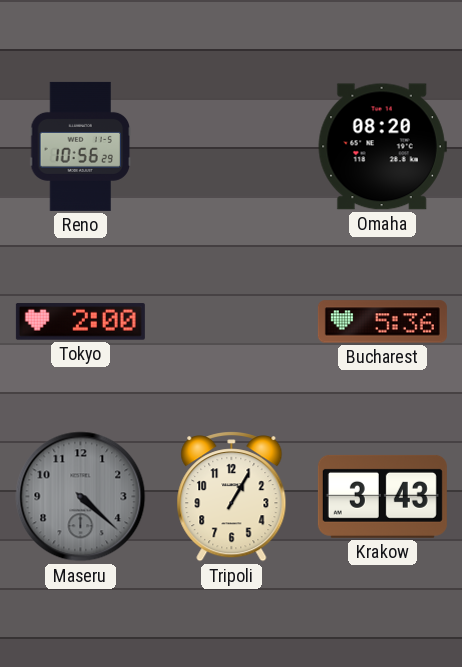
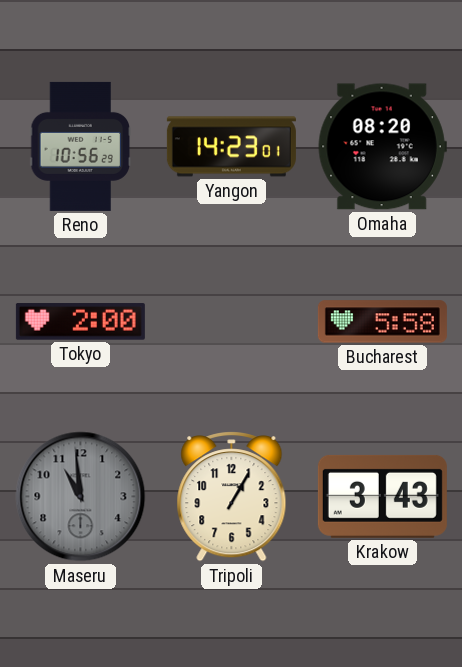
Yangon: none -> 14:23
Bucharest: 5:36 -> 5:58
Maseru: 4:22 -> 10:59
